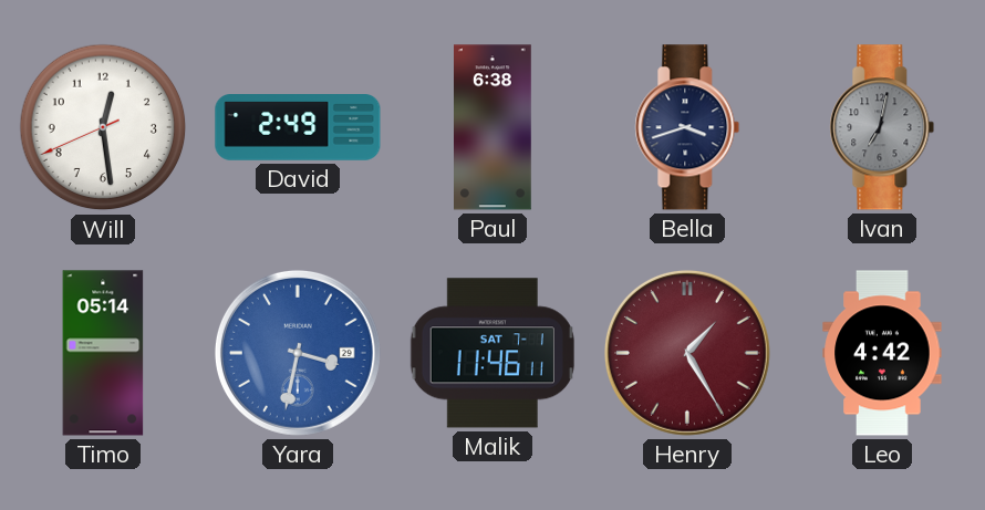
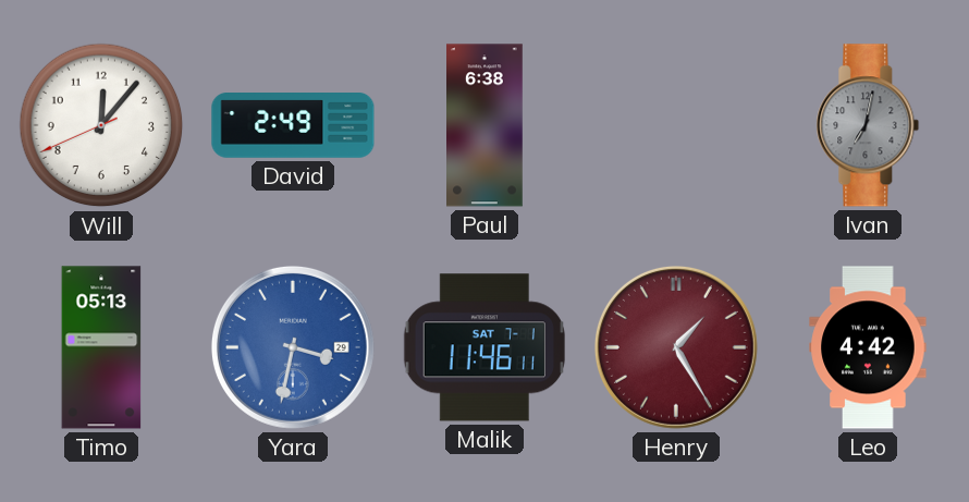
Will: 12:28 -> 12:06
Bella: 3:42 -> none
Timo: 05:14 -> 05:13
